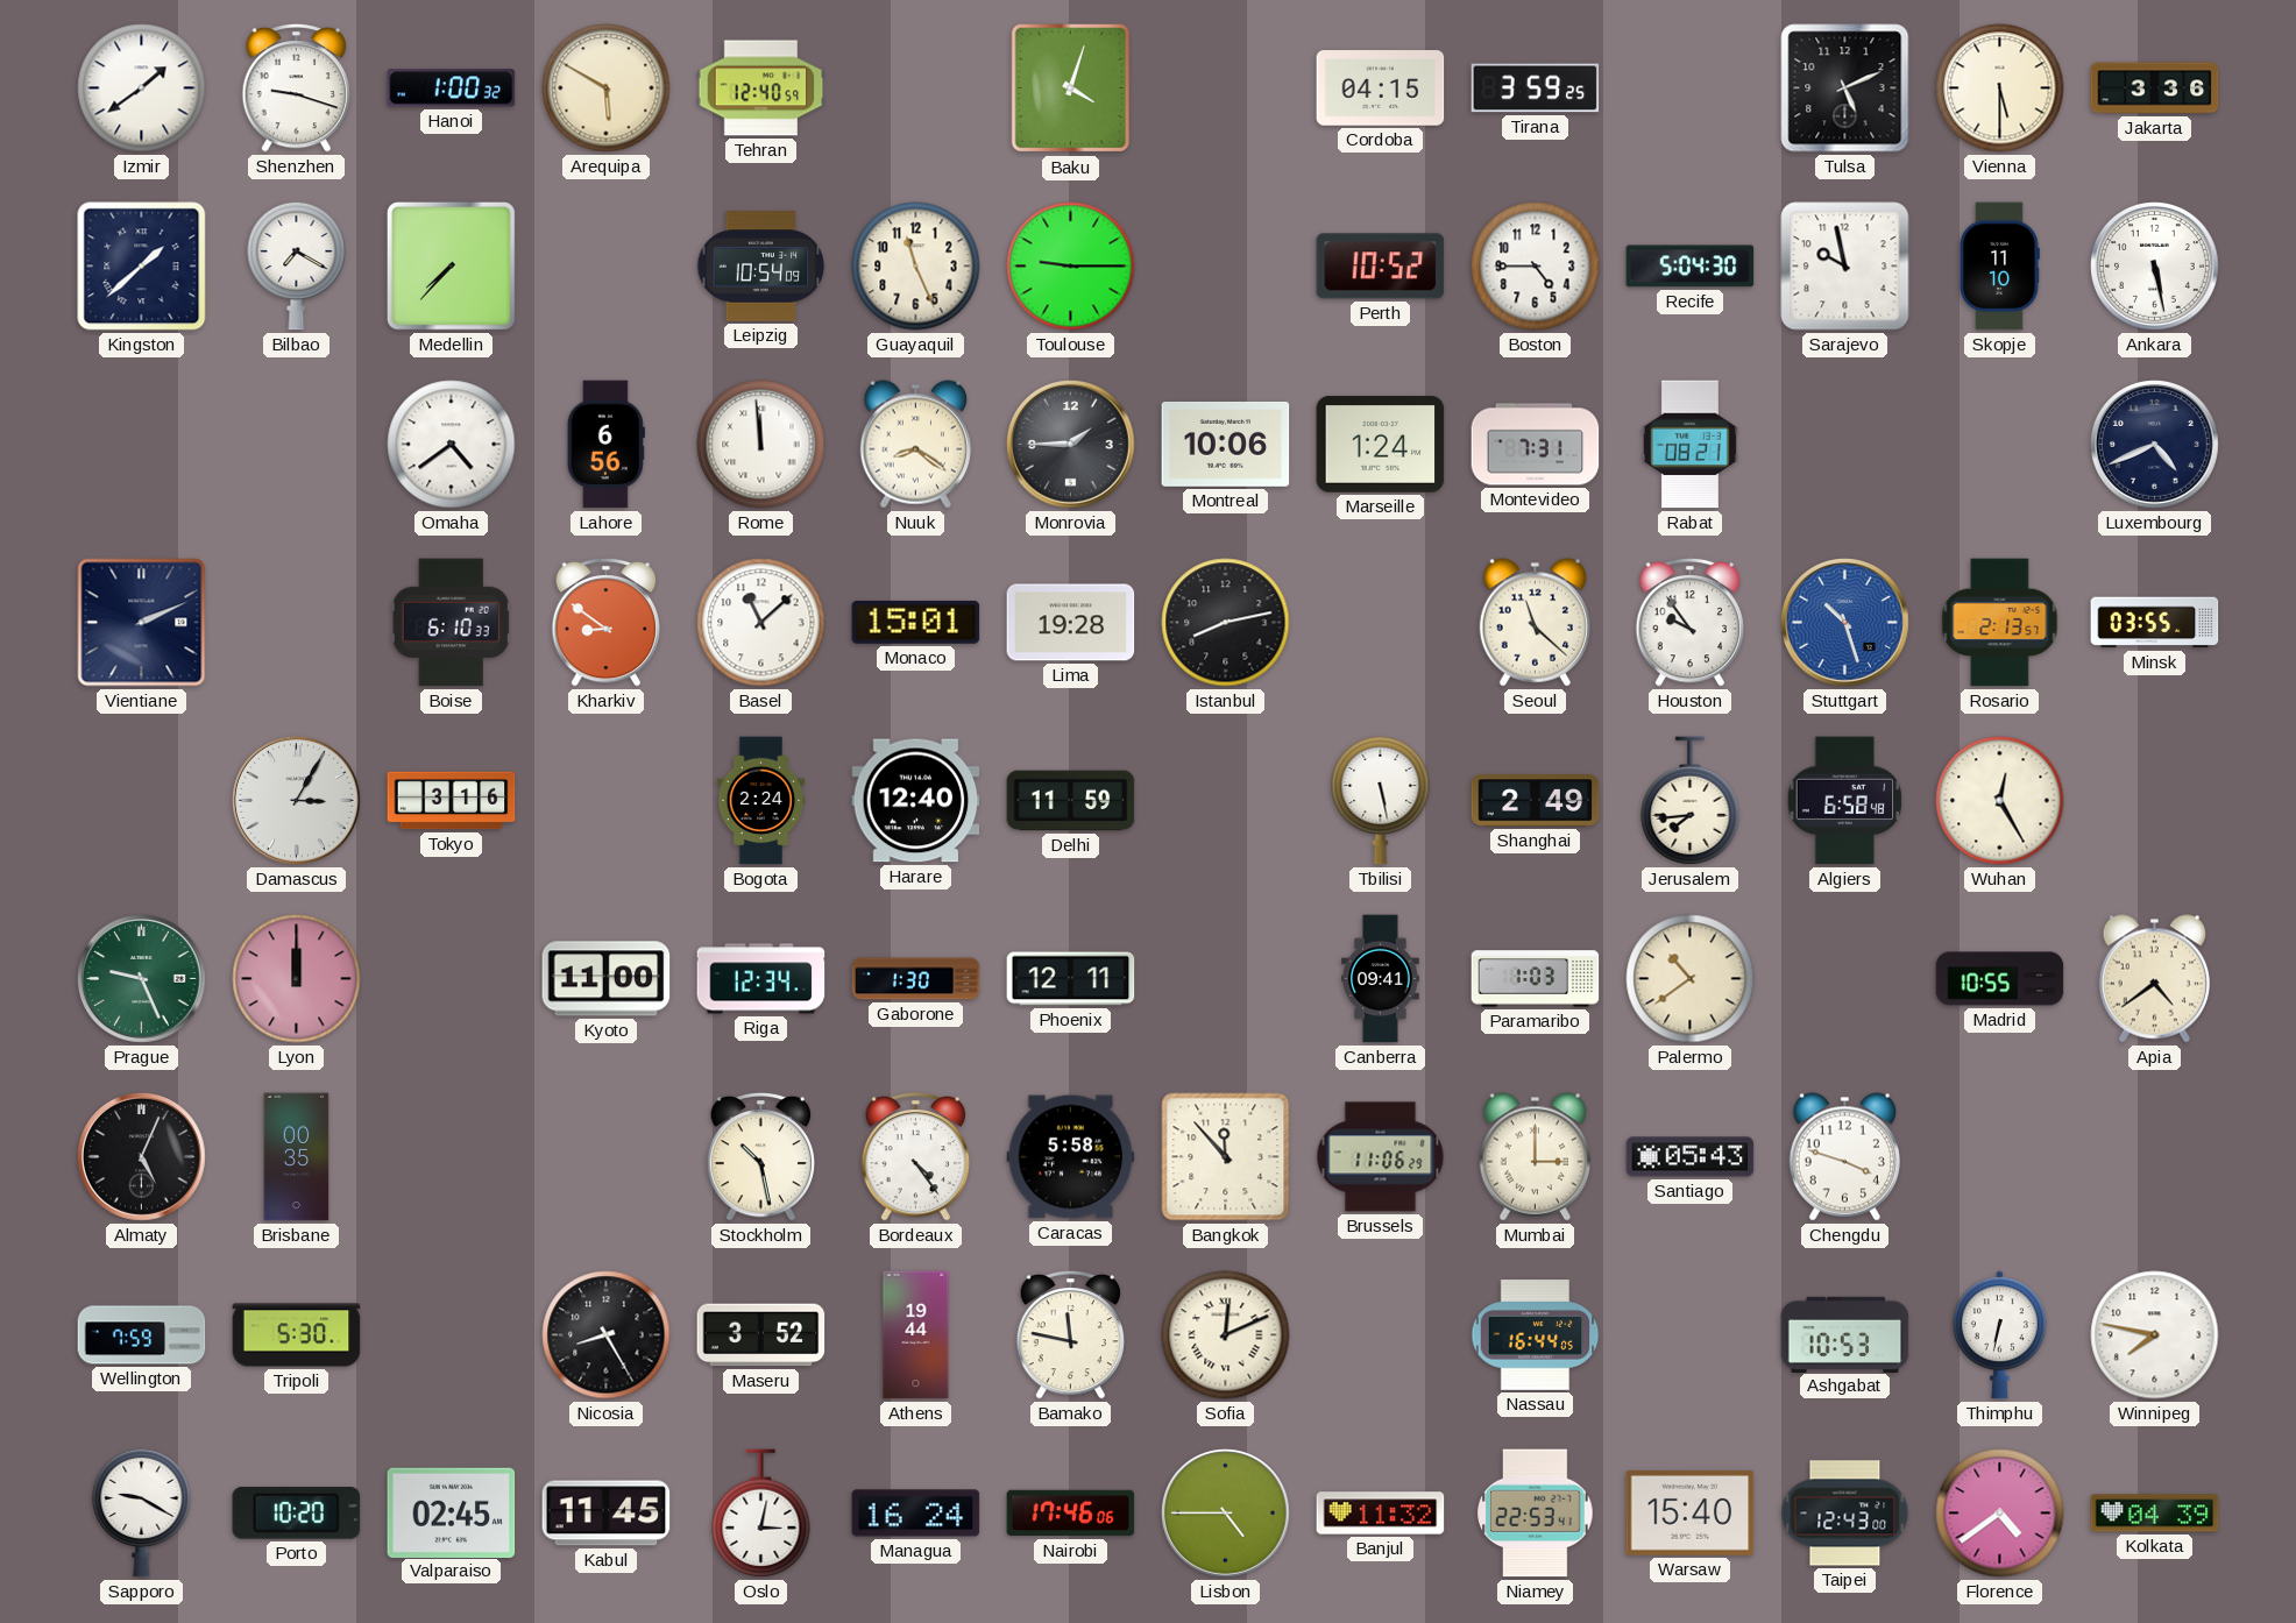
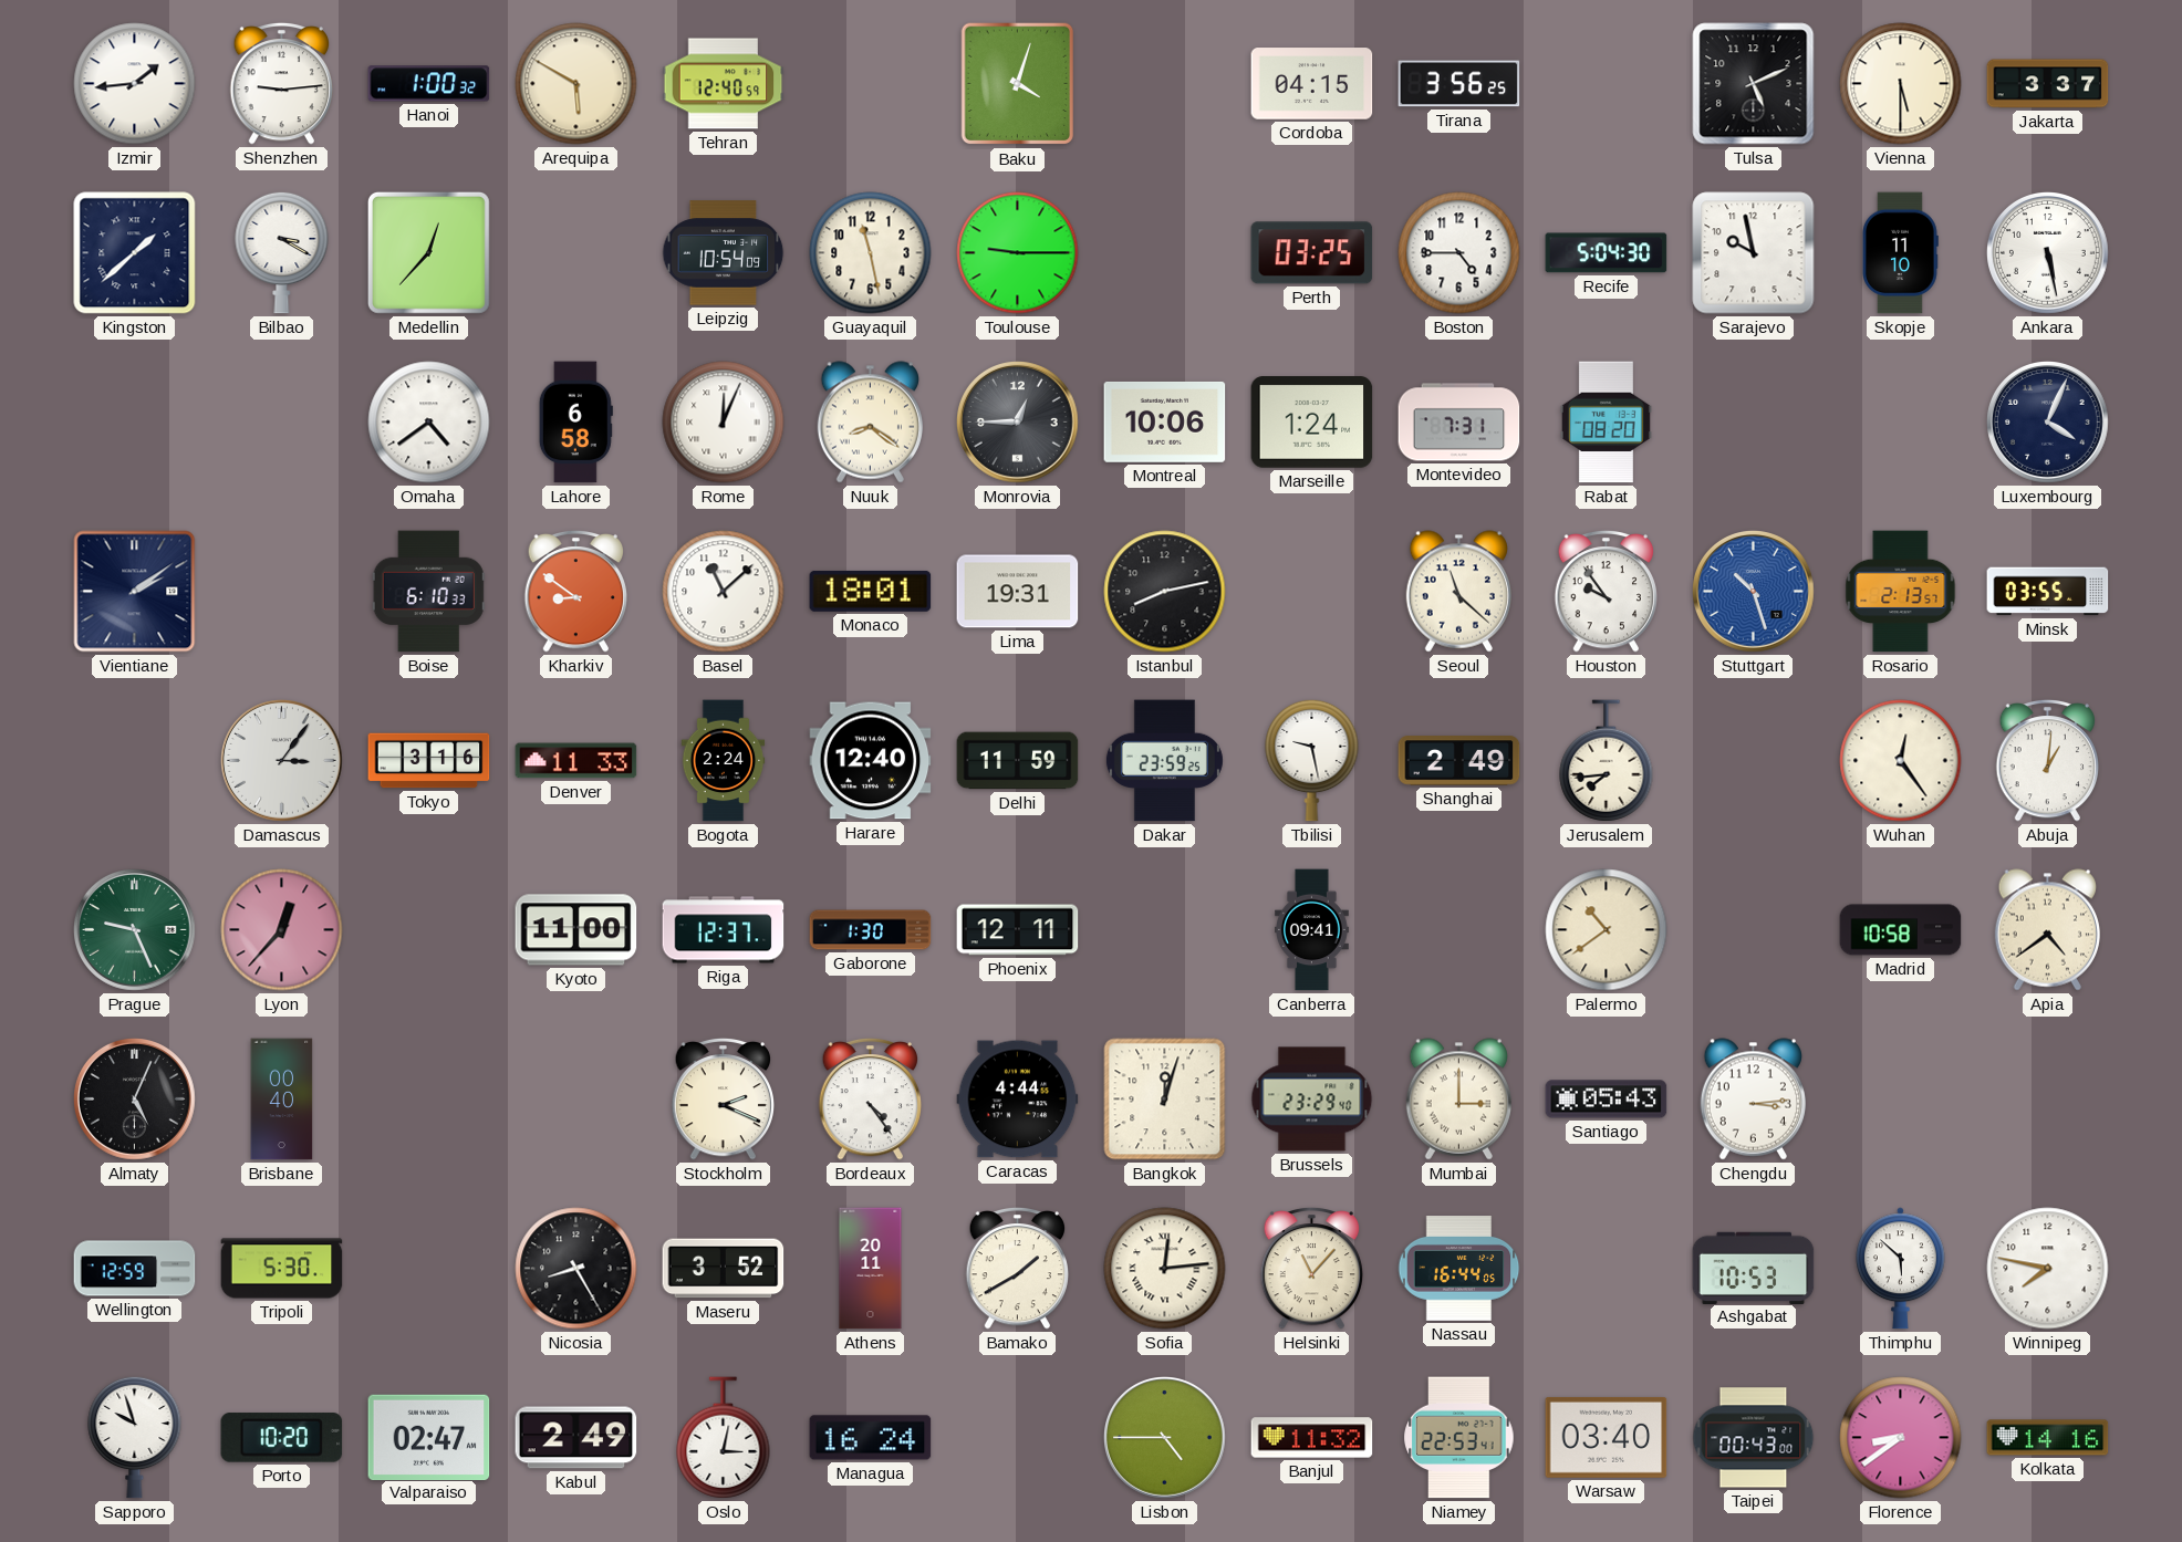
Izmir: 1:39 -> 1:44
Shenzhen: 9:18 -> 9:14
Tirana: 3:59 -> 3:56
Jakarta: 3:36 -> 3:37
Bilbao: 7:20 -> 3:20
Medellin: 7:37 -> 12:37
Guayaquil: 11:26 -> 11:28
Perth: 10:52 -> 03:25
Lahore: 6:56 -> 6:58
Rome: 11:59 -> 12:04
Monrovia: 1:45 -> 12:45
Rabat: 08:21 -> 08:20
Luxembourg: 4:41 -> 4:04
Vientiane: 2:11 -> 2:09
Monaco: 15:01 -> 18:01
Lima: 19:28 -> 19:31
Damascus: 3:05 -> 3:06
Denver: none -> 11:33
Dakar: none -> 23:59
Tbilisi: 5:28 -> 9:28
Algiers: 6:58 -> none
Wuhan: 12:25 -> 12:24
Abuja: none -> 1:01
Lyon: 12:00 -> 12:37
Riga: 12:34 -> 12:37
Paramaribo: 1:03 -> none
Madrid: 10:55 -> 10:58
Brisbane: 00:35 -> 00:40
Stockholm: 10:28 -> 2:19
Caracas: 5:58 -> 4:44
Bangkok: 11:53 -> 12:03
Brussels: 11:06 -> 23:29
Chengdu: 3:48 -> 3:14
Wellington: 7:59 -> 12:59
Athens: 19:44 -> 20:11
Bamako: 11:47 -> 1:40
Sofia: 12:11 -> 12:14
Helsinki: none -> 11:07
Thimphu: 6:32 -> 5:52
Sapporo: 9:20 -> 9:57
Valparaiso: 02:45 -> 02:47
Kabul: 11:45 -> 2:49
Nairobi: 17:46 -> none
Warsaw: 15:40 -> 03:40
Taipei: 12:43 -> 00:43
Florence: 4:39 -> 8:39
Kolkata: 04:39 -> 14:16
